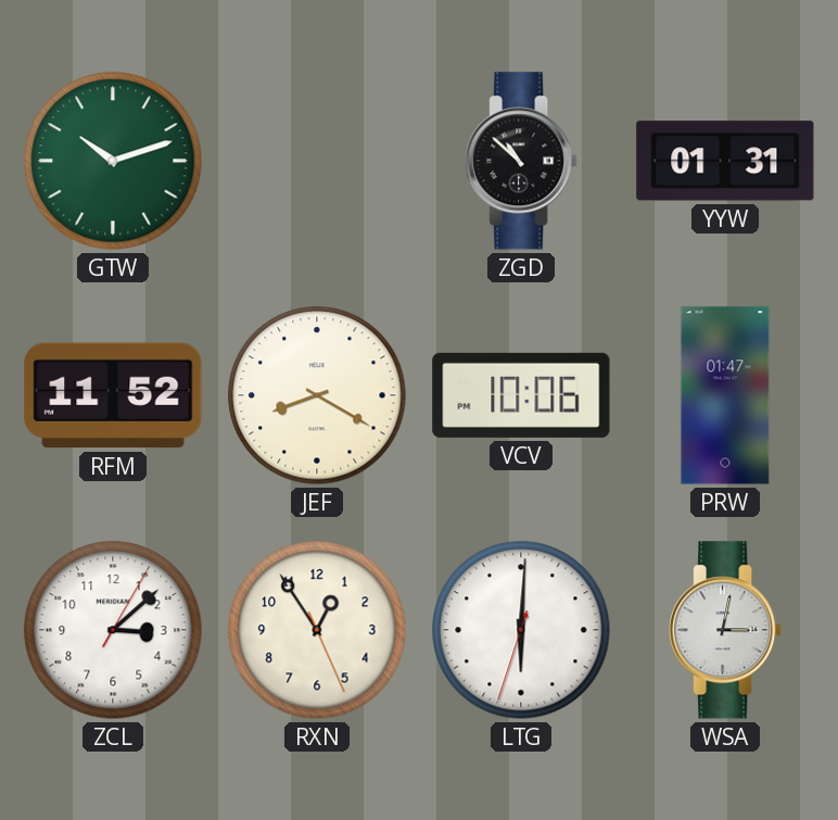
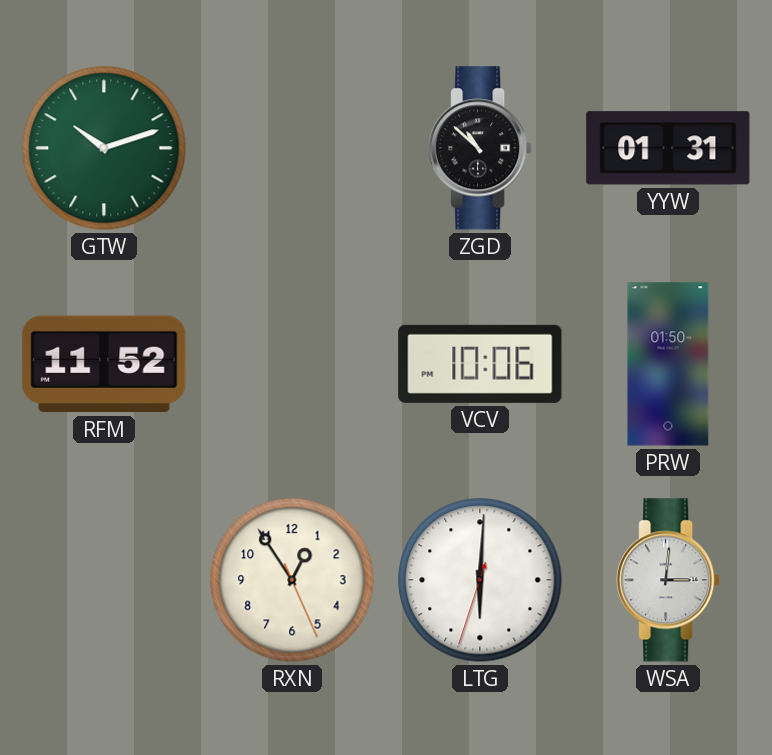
JEF: 8:20 -> none
PRW: 01:47 -> 01:50
ZCL: 3:08 -> none
WSA: 3:02 -> 3:01
